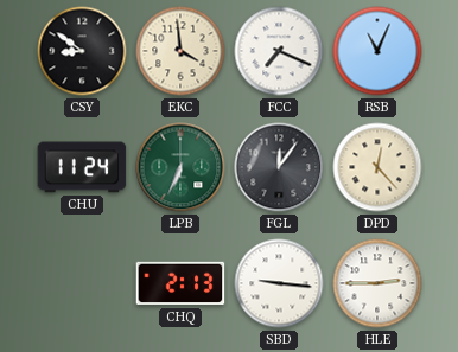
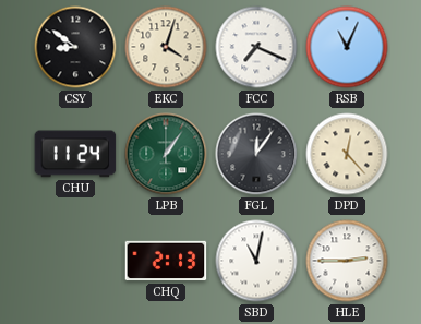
EKC: 3:59 -> 4:03
LPB: 6:34 -> 1:06
SBD: 9:16 -> 11:02
